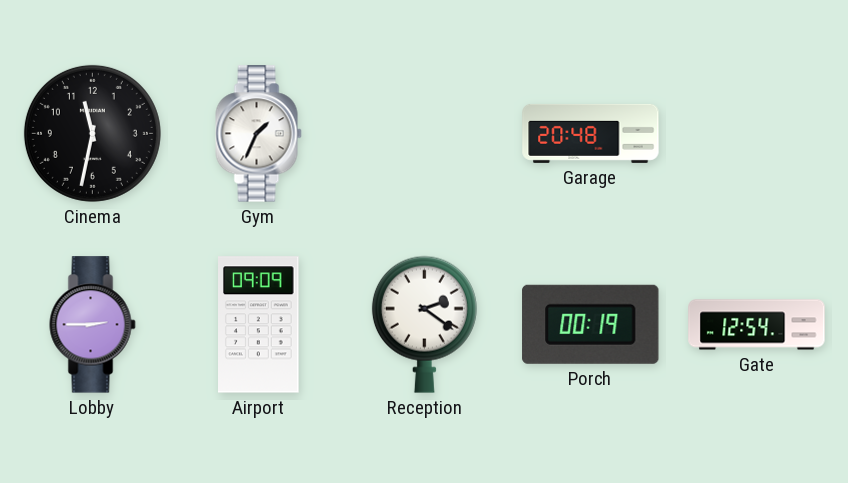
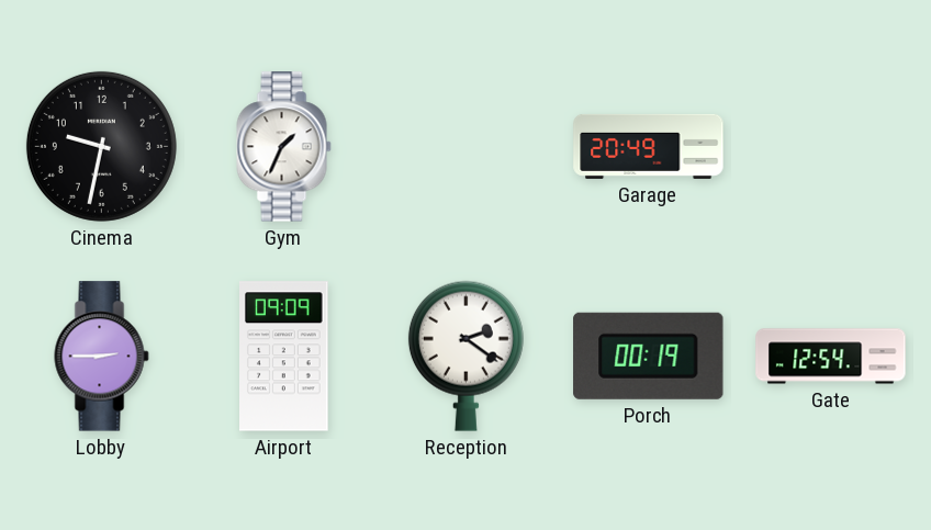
Cinema: 11:32 -> 9:32
Garage: 20:48 -> 20:49
